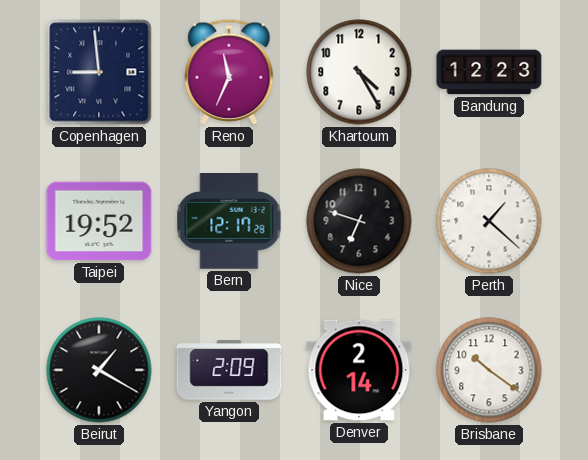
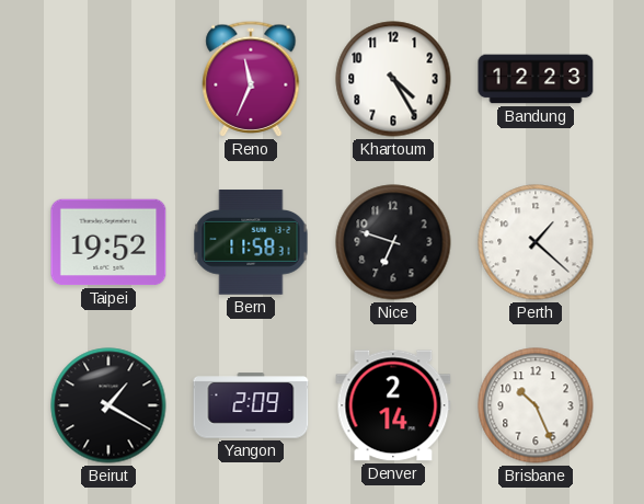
Copenhagen: 8:59 -> none
Bern: 12:17 -> 11:58
Brisbane: 10:21 -> 10:26
